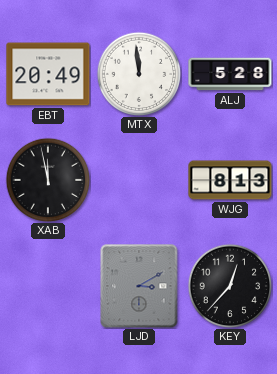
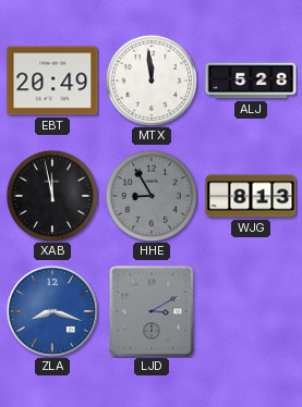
HHE: none -> 8:55
ZLA: none -> 8:18
KEY: 12:37 -> none
